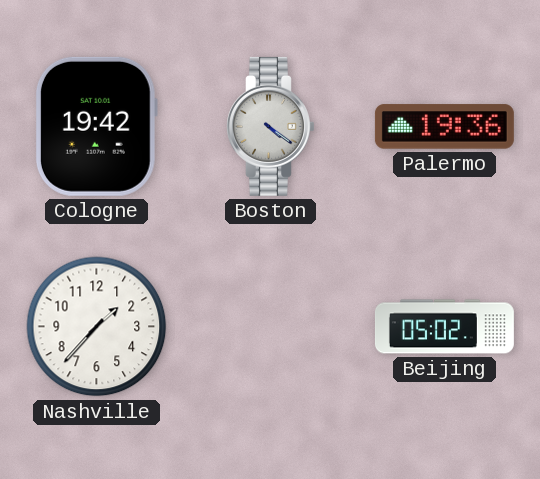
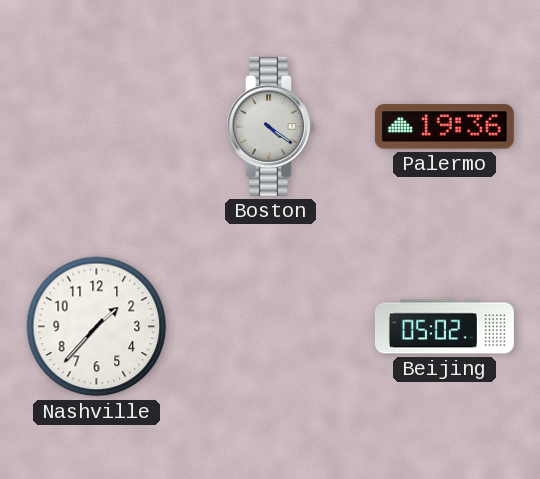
Cologne: 19:42 -> none
